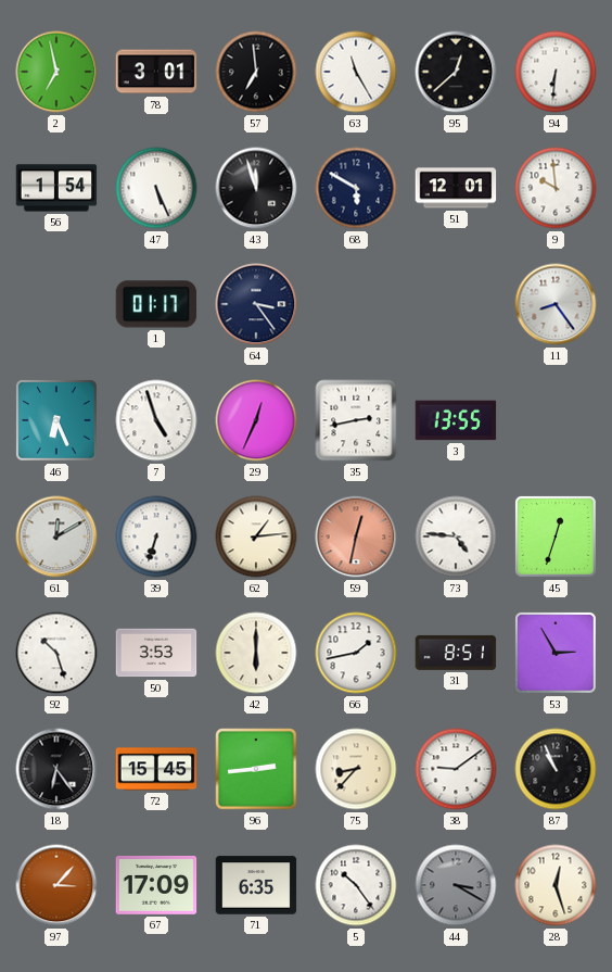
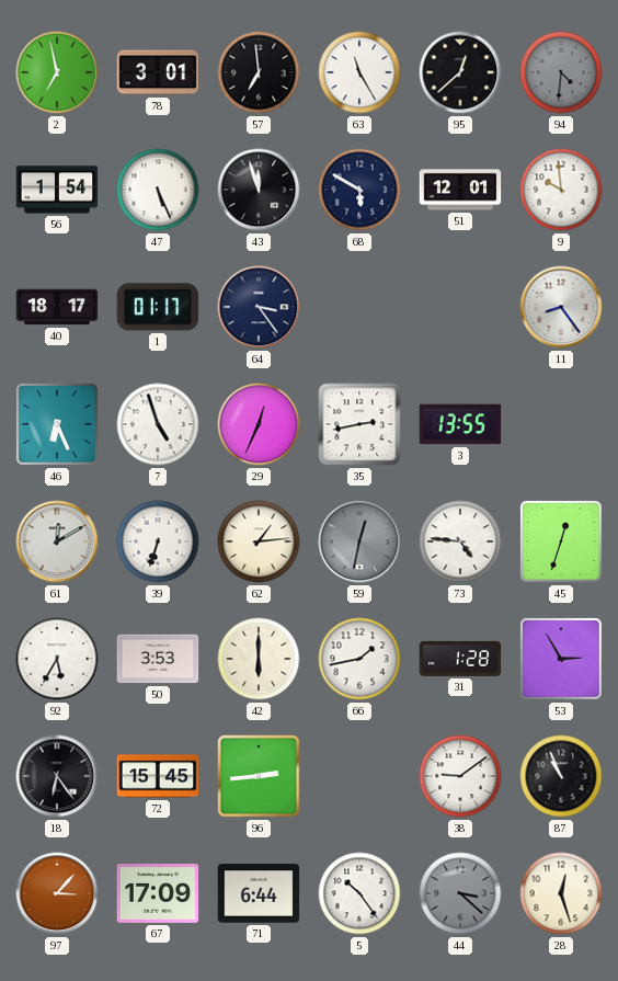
94: 6:31 -> 4:31
94 dial: white -> grey
40: none -> 18:17
59 dial: salmon -> grey
92: 10:27 -> 5:35
31: 8:51 -> 1:28
75: 8:37 -> none
71: 6:35 -> 6:44
44: 3:20 -> 3:22
